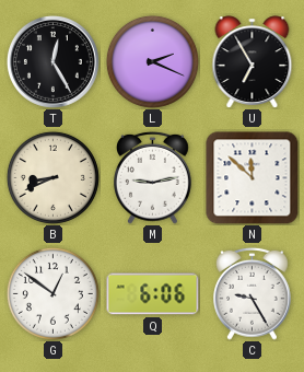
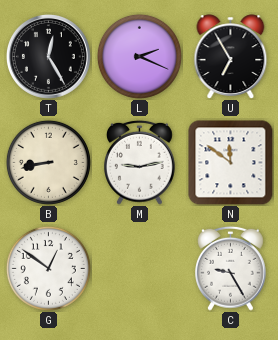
B: 8:41 -> 8:43
N: 11:52 -> 11:51
Q: 6:06 -> none
